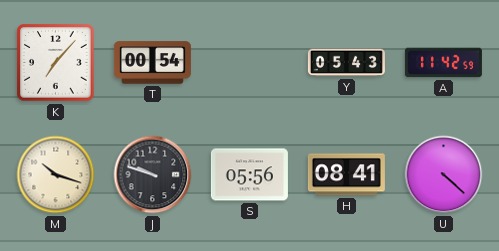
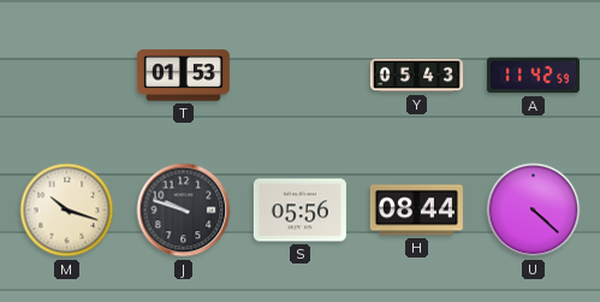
K: 7:07 -> none
T: 00:54 -> 01:53
H: 08:41 -> 08:44
